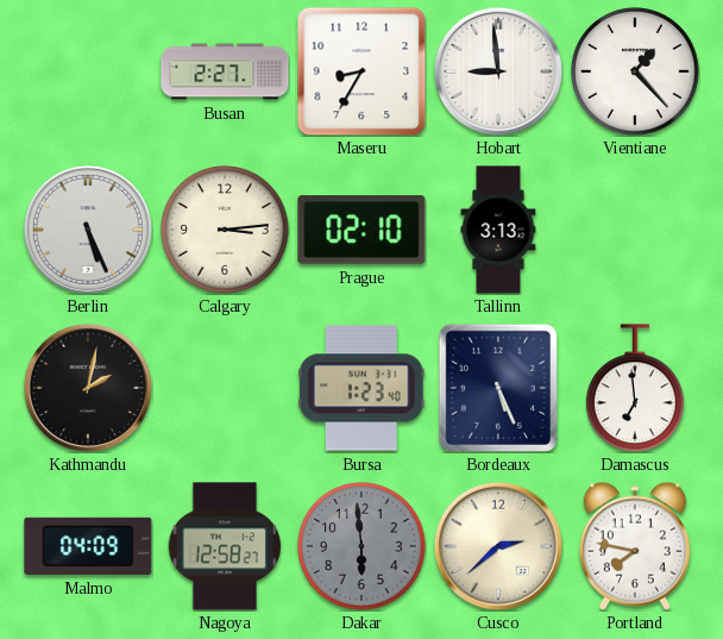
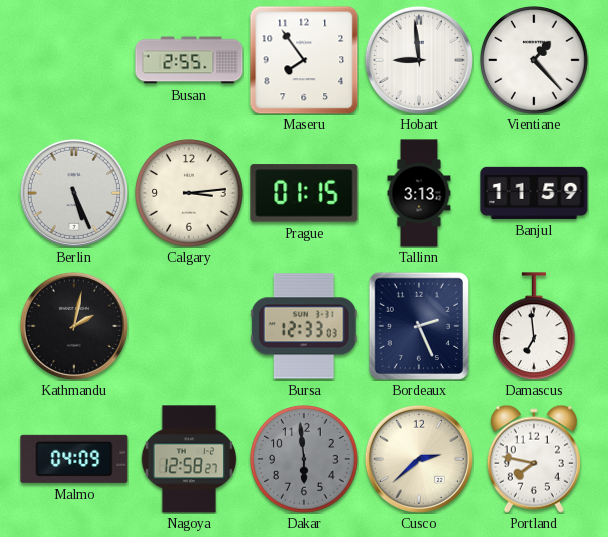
Busan: 2:27 -> 2:55
Maseru: 8:35 -> 7:54
Prague: 02:10 -> 01:15
Banjul: none -> 11:59
Bursa: 1:23 -> 12:33
Bordeaux: 5:26 -> 2:26
